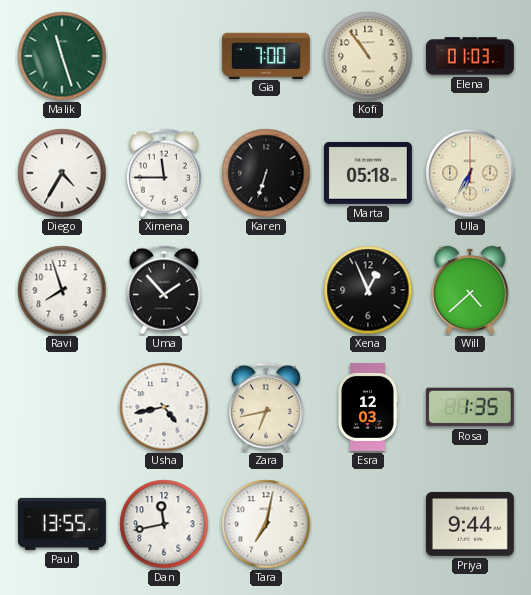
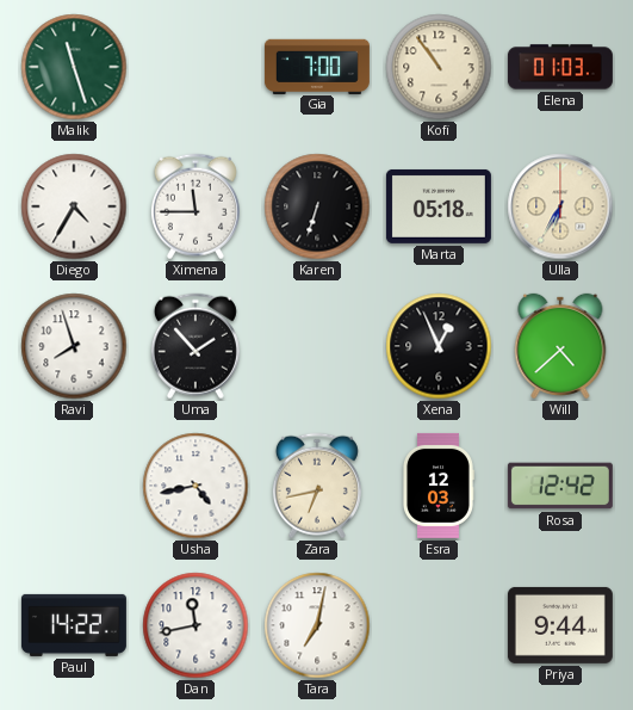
Rosa: 1:35 -> 12:42
Paul: 13:55 -> 14:22
